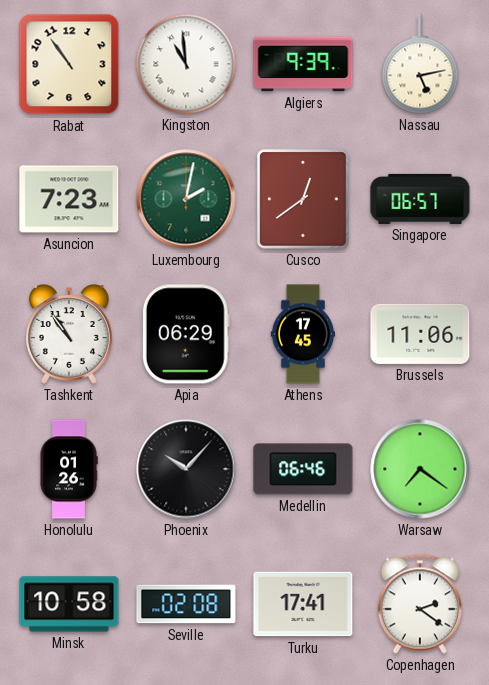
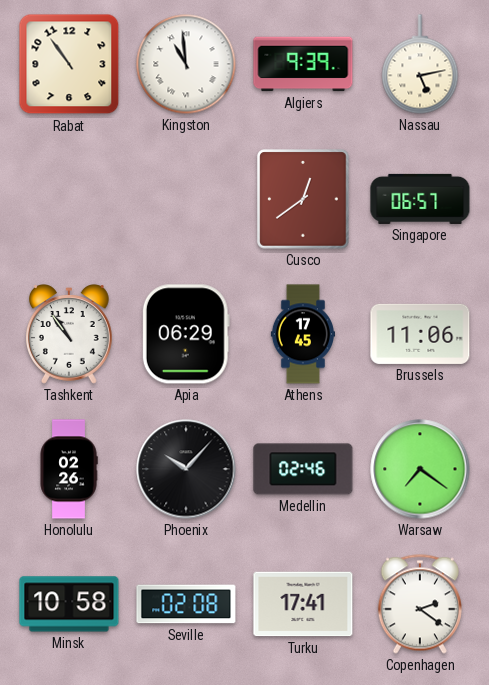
Asuncion: 7:23 -> none
Luxembourg: 2:02 -> none
Honolulu: 01:26 -> 02:26
Medellin: 06:46 -> 02:46
